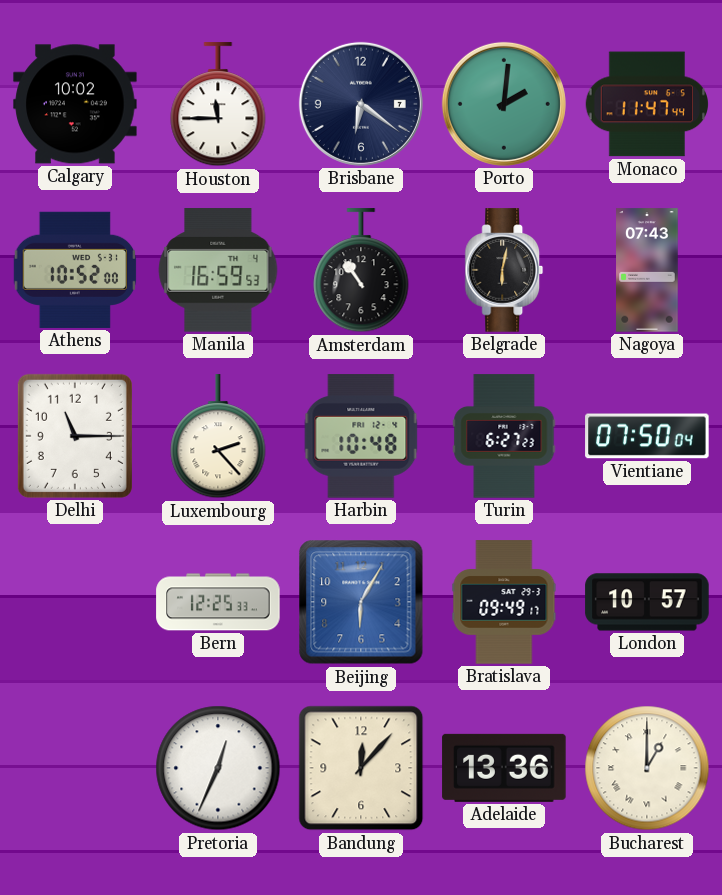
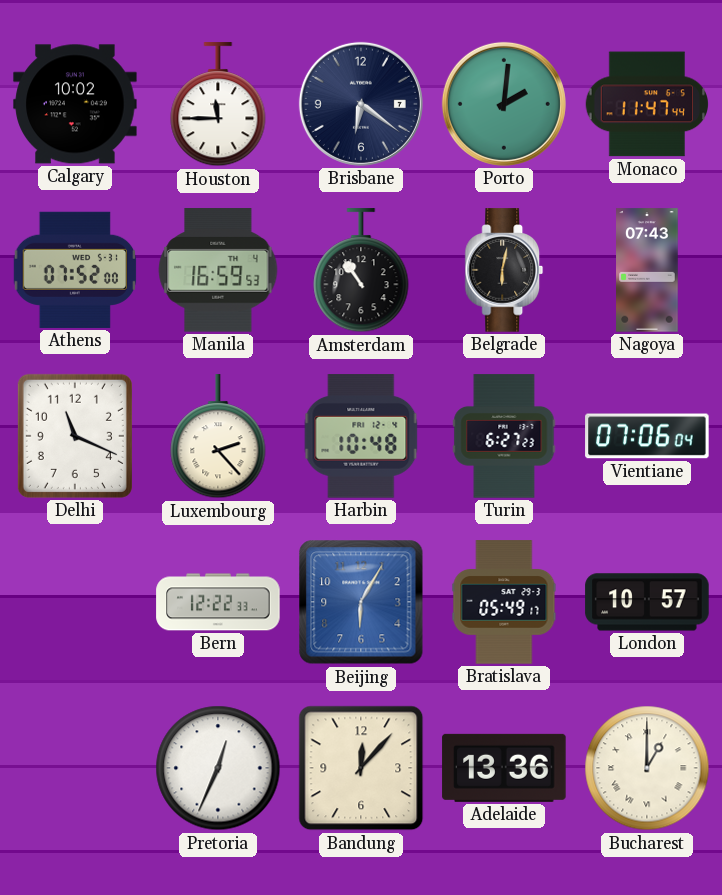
Athens: 10:52 -> 07:52
Delhi: 11:15 -> 11:19
Vientiane: 07:50 -> 07:06
Bern: 12:25 -> 12:22
Bratislava: 09:49 -> 05:49
